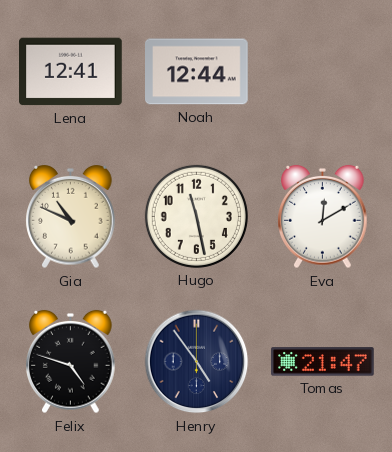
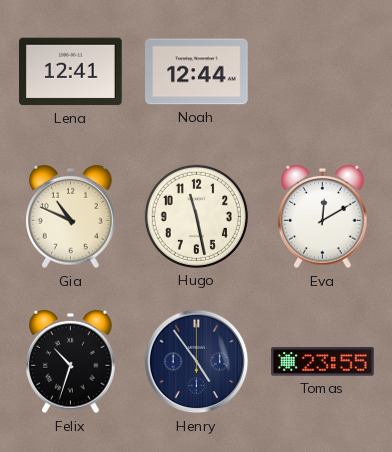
Felix: 4:48 -> 10:33
Tomas: 21:47 -> 23:55
